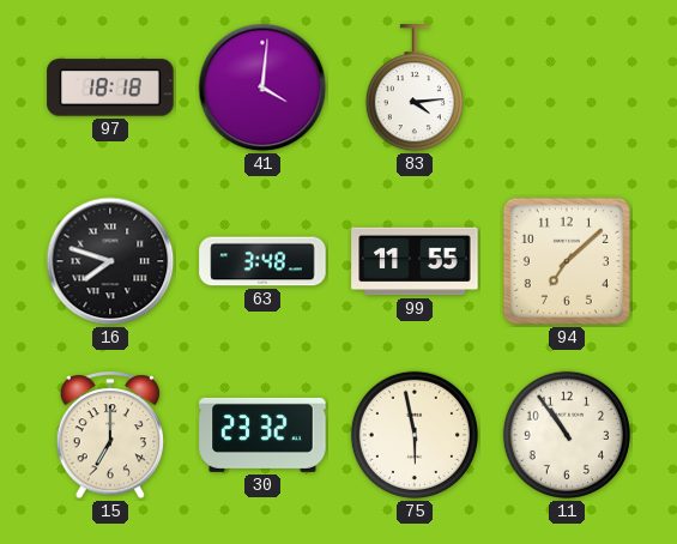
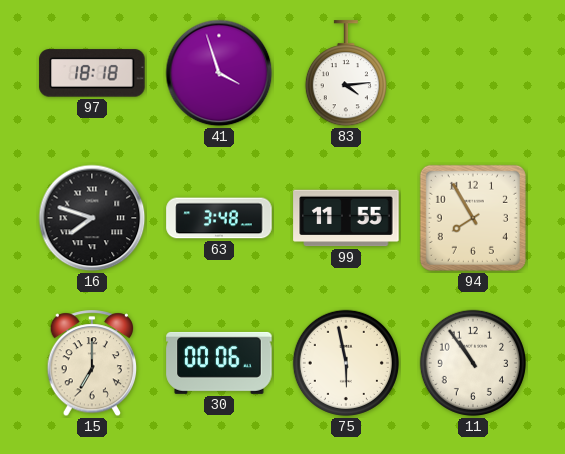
41: 4:01 -> 3:57
94: 7:08 -> 7:55
30: 23:32 -> 00:06
